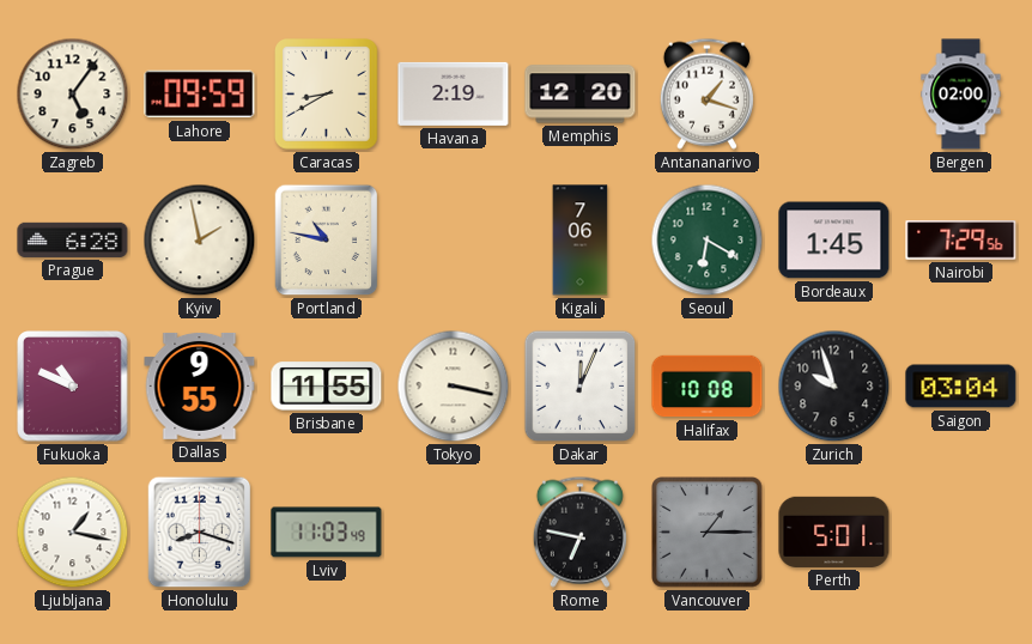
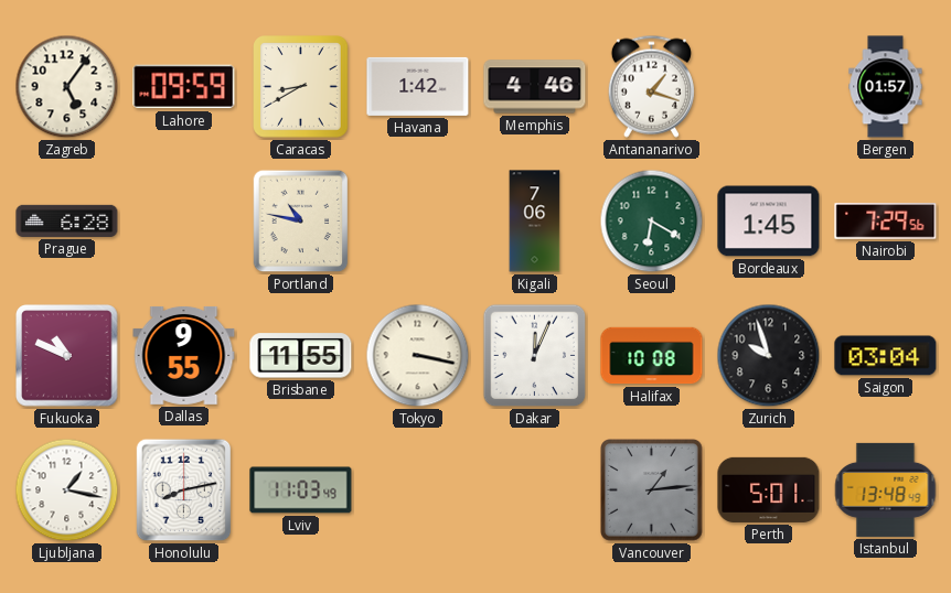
Havana: 2:19 -> 1:42
Memphis: 12:20 -> 4:46
Bergen: 02:00 -> 01:57
Kyiv: 1:58 -> none
Honolulu: 8:18 -> 8:13
Rome: 6:47 -> none
Vancouver: 1:15 -> 1:14
Istanbul: none -> 13:48
